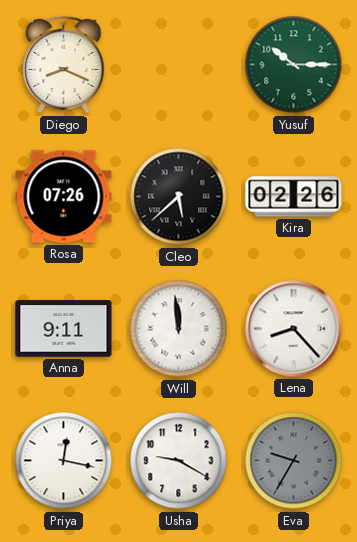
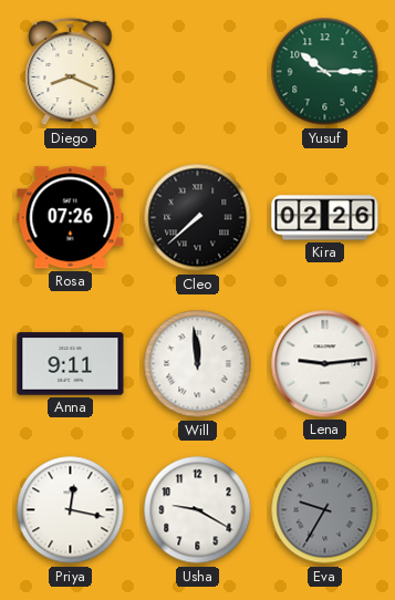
Cleo: 5:38 -> 7:38
Lena: 8:23 -> 9:14
